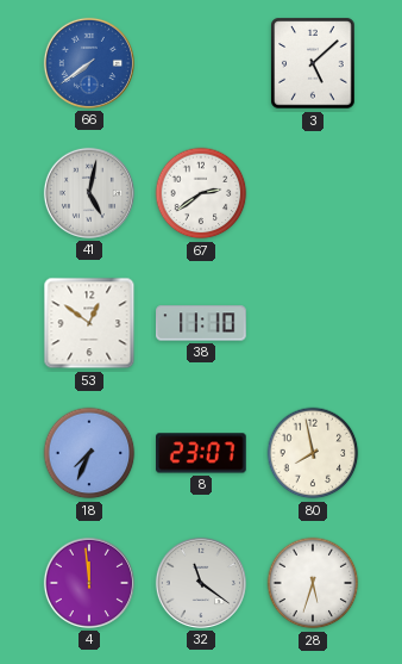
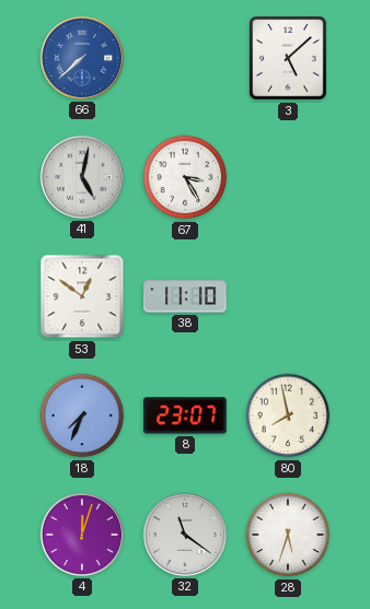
66: 7:39 -> 7:38
67: 2:39 -> 3:25
4: 11:59 -> 12:03
